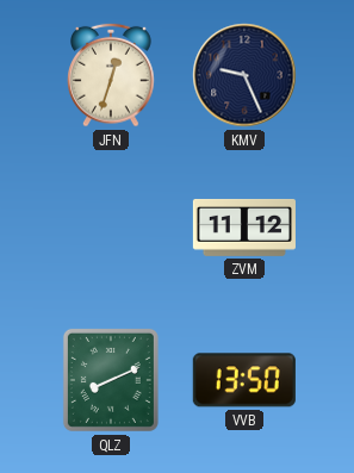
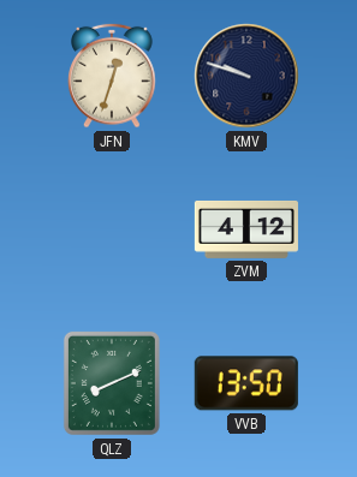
KMV: 9:26 -> 9:48
ZVM: 11:12 -> 4:12
